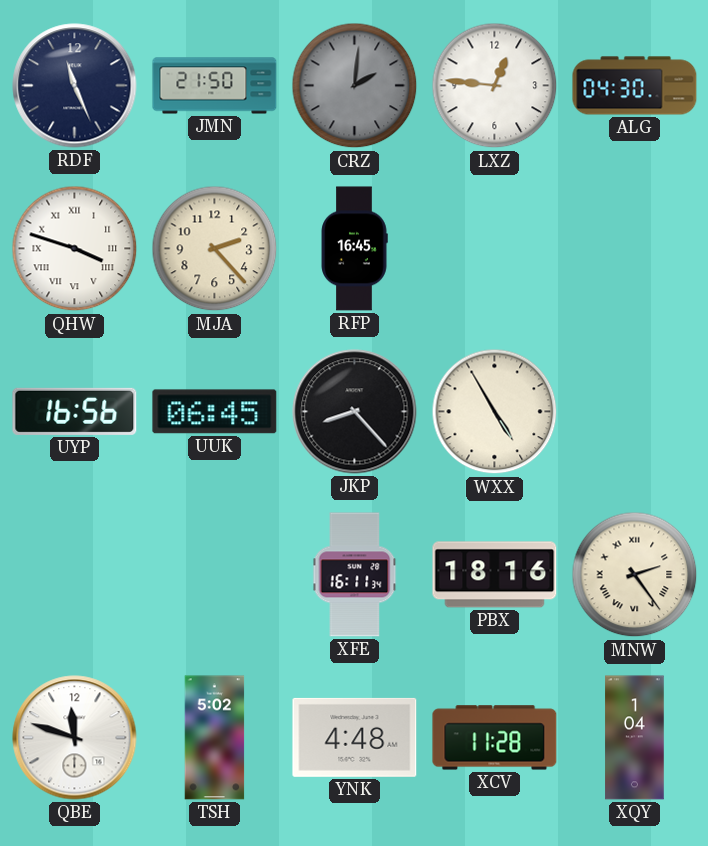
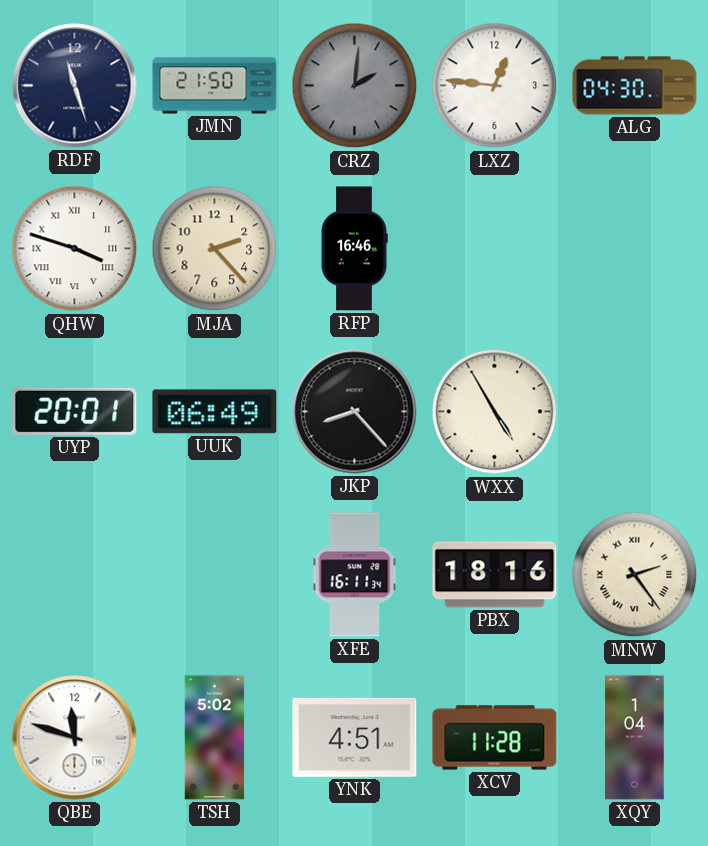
RDF: 11:26 -> 11:27
RFP: 16:45 -> 16:46
UYP: 16:56 -> 20:01
UUK: 06:45 -> 06:49
YNK: 4:48 -> 4:51
